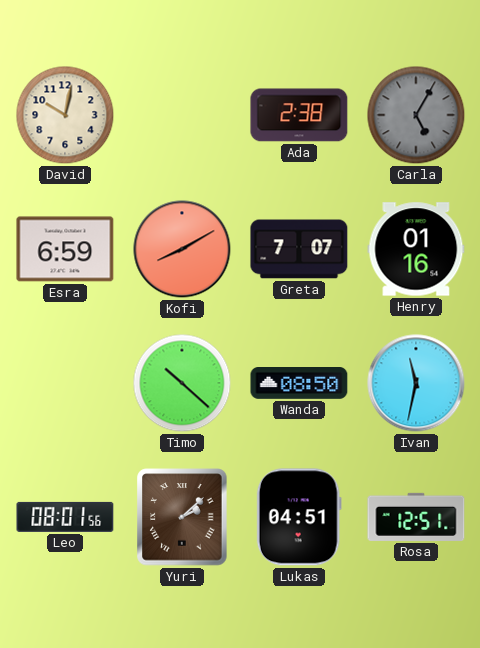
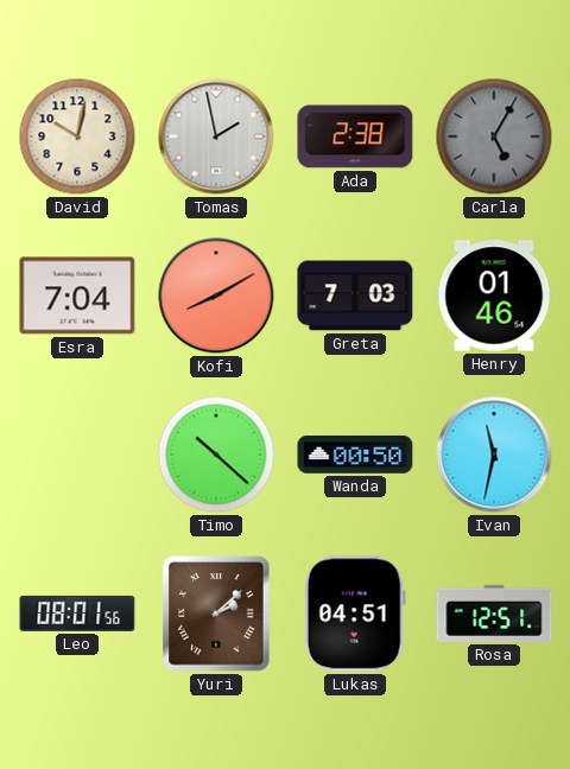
Tomas: none -> 1:58
Esra: 6:59 -> 7:04
Greta: 7:07 -> 7:03
Henry: 01:16 -> 01:46
Wanda: 08:50 -> 00:50
